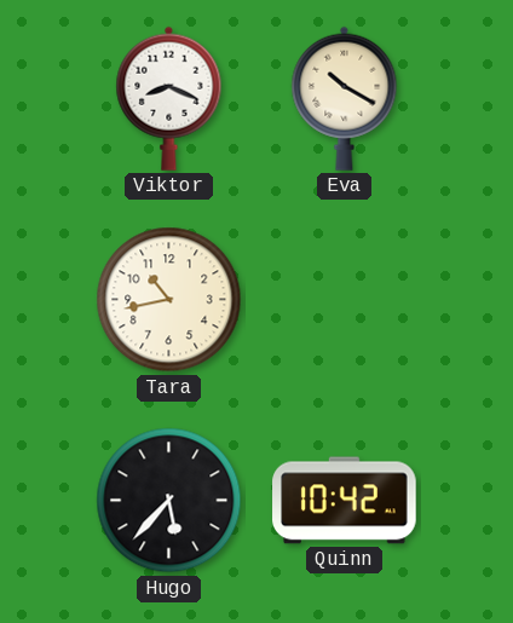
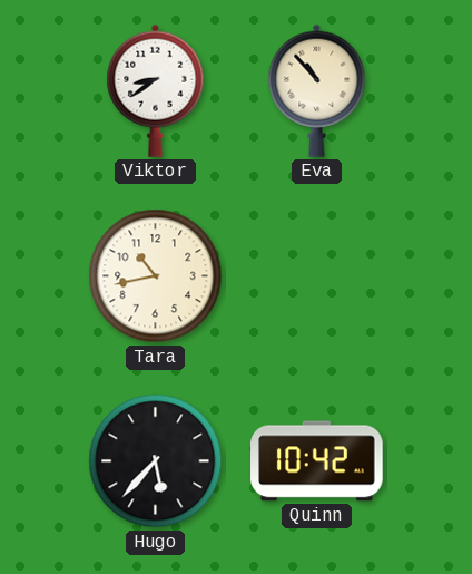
Viktor: 8:19 -> 8:39
Eva: 10:20 -> 10:53
